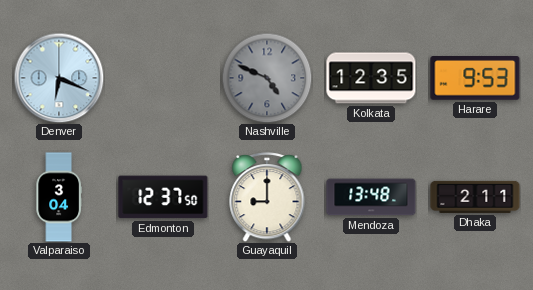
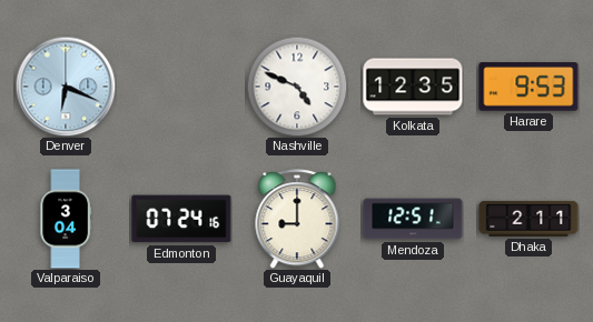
Nashville dial: grey -> white
Edmonton: 12:37 -> 07:24
Mendoza: 13:48 -> 12:51
